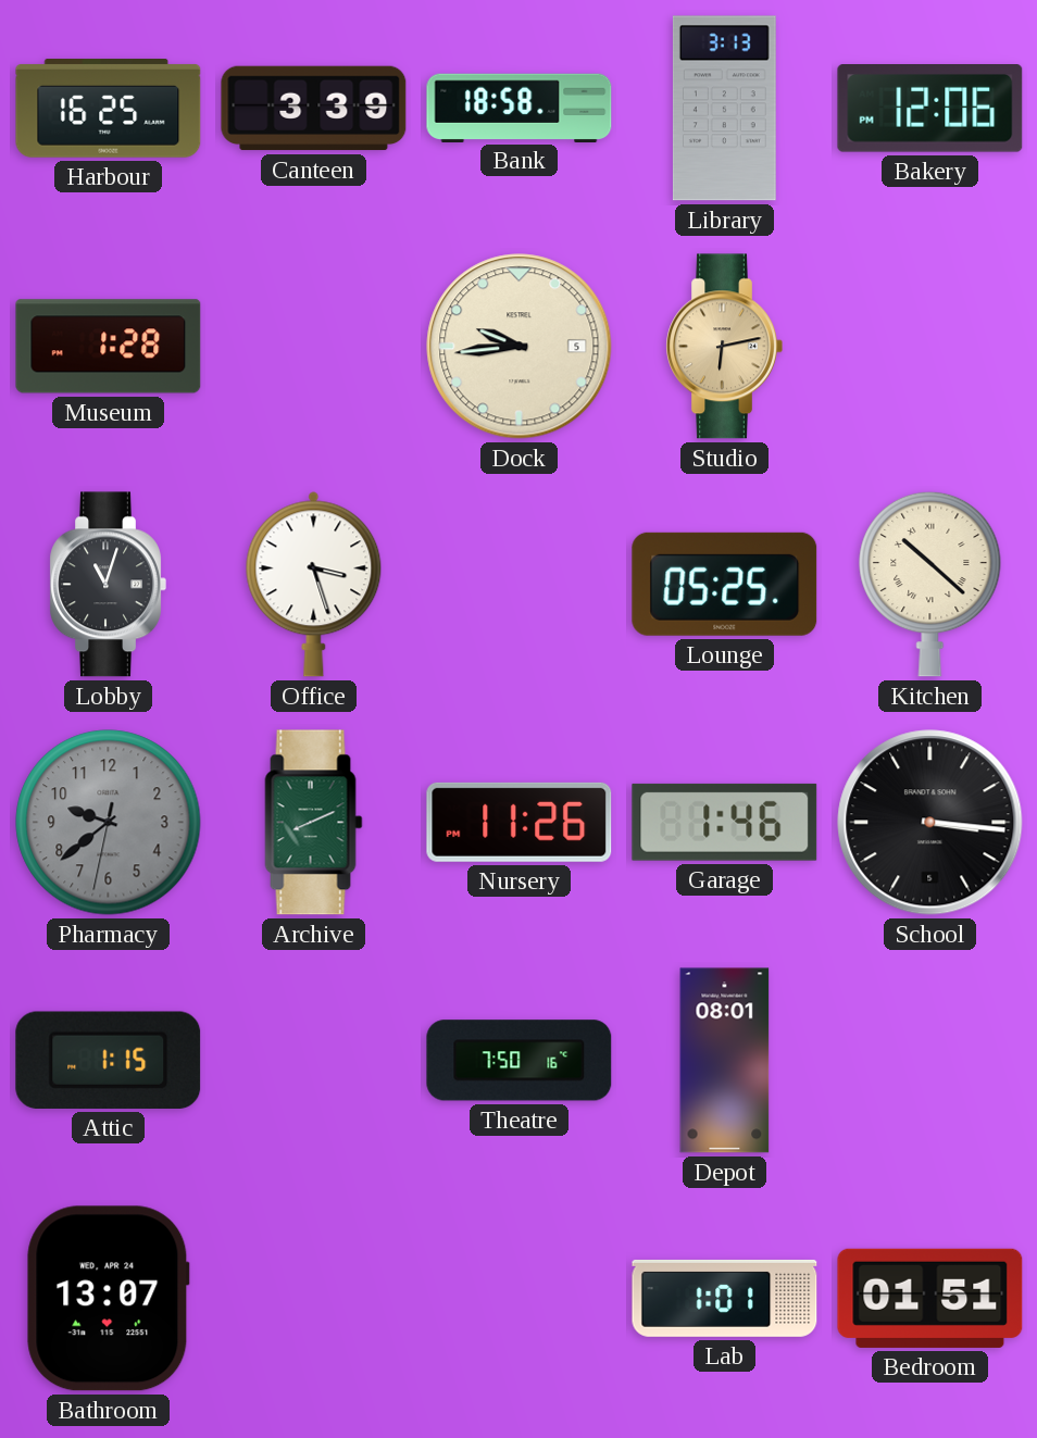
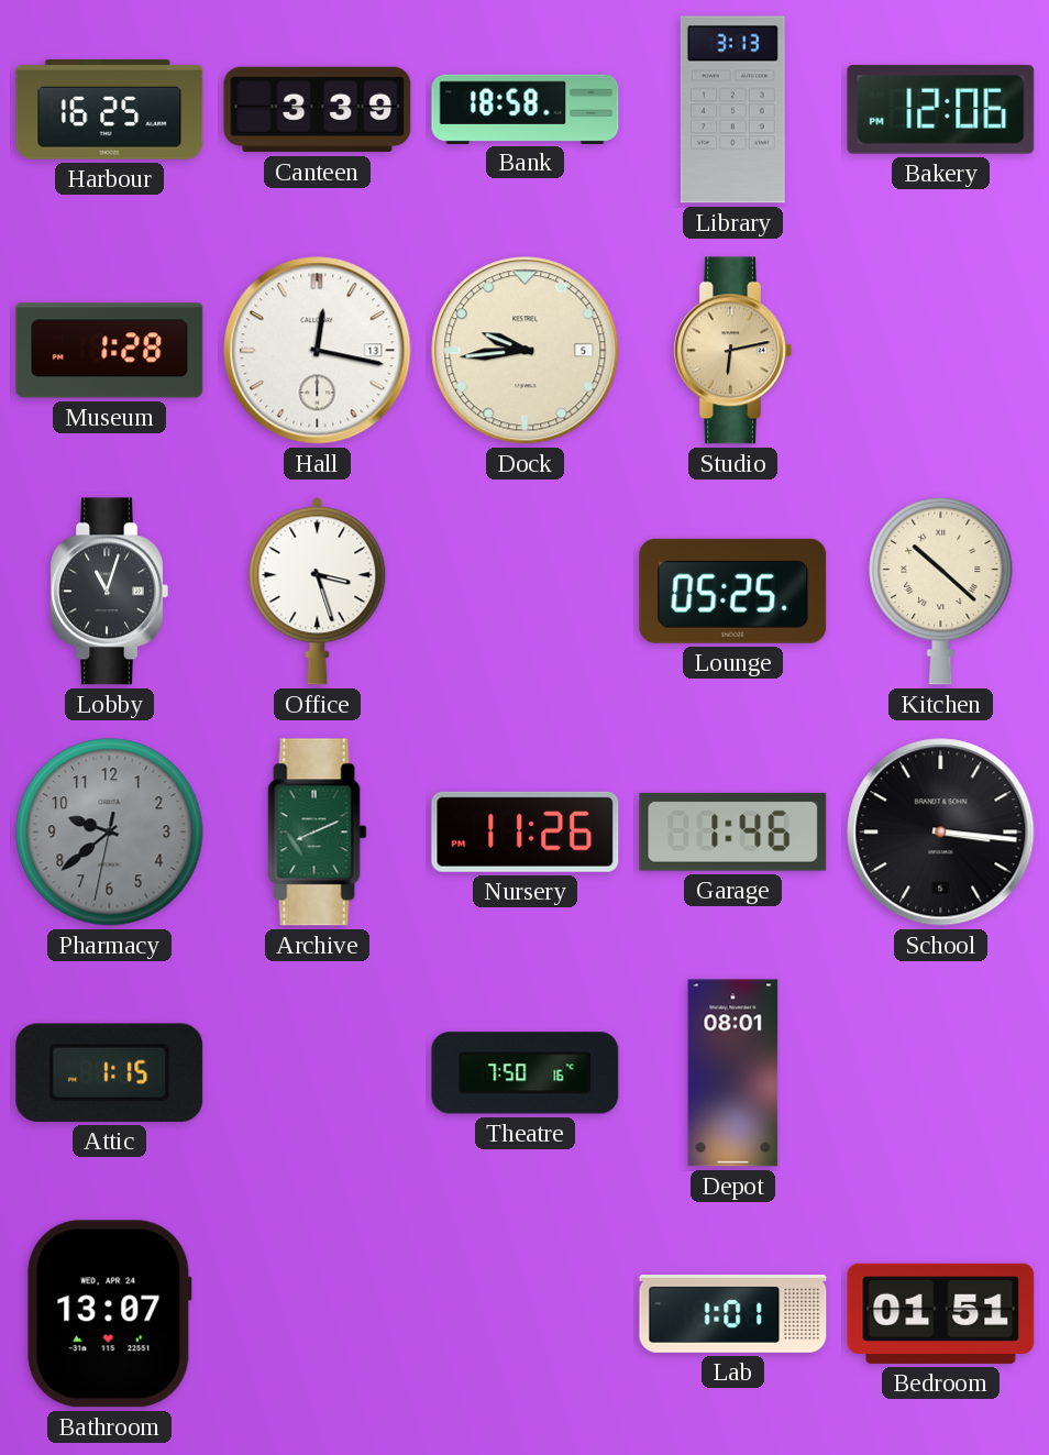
Hall: none -> 12:17
